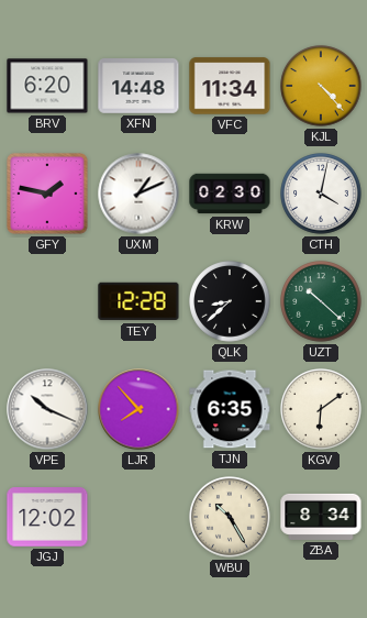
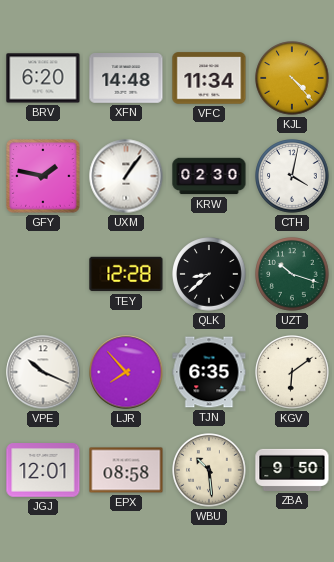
UXM: 1:11 -> 1:06
UZT: 10:22 -> 10:18
JGJ: 12:02 -> 12:01
EPX: none -> 08:58
WBU: 10:25 -> 10:29
ZBA: 8:34 -> 9:50
